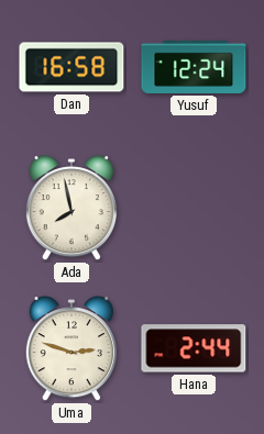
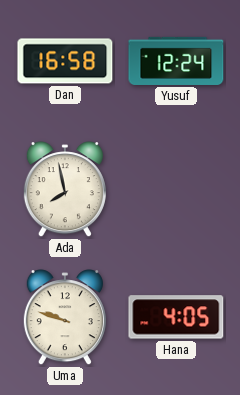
Uma: 2:48 -> 9:48
Hana: 2:44 -> 4:05
